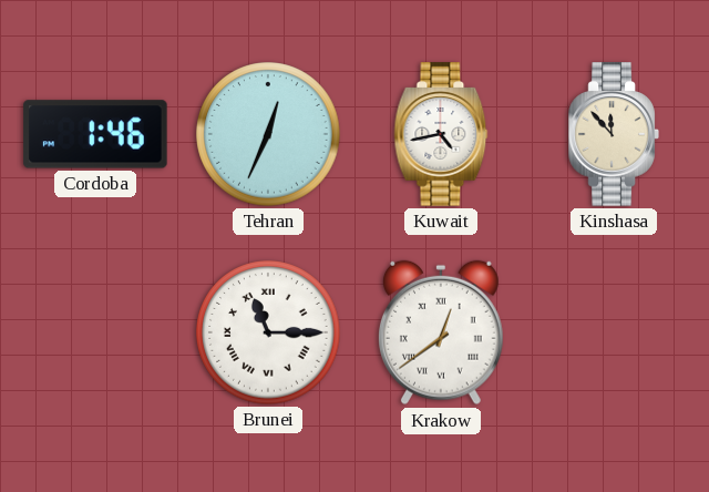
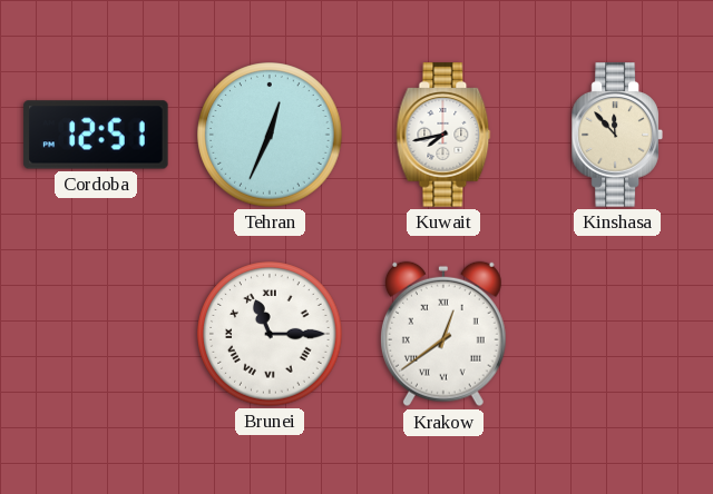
Cordoba: 1:46 -> 12:51
Kuwait: 4:43 -> 7:43
